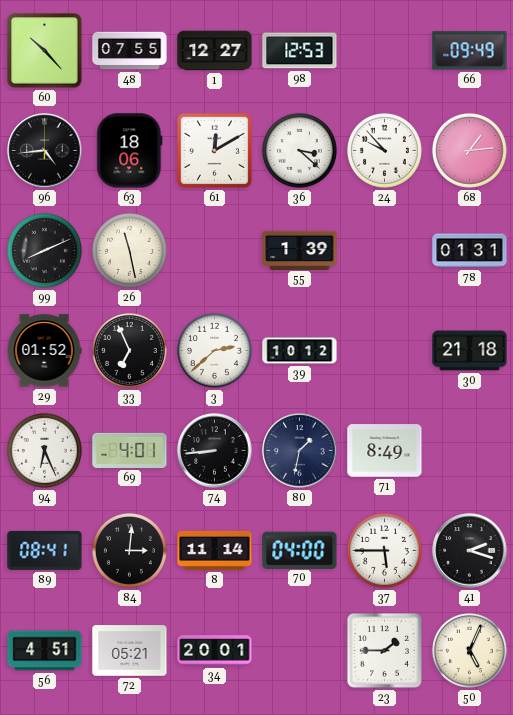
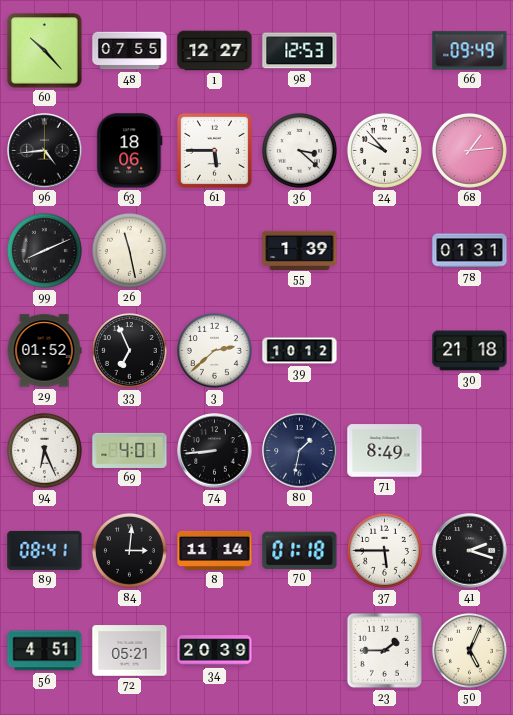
61: 12:10 -> 5:45
70: 04:00 -> 01:18
34: 20:01 -> 20:39
